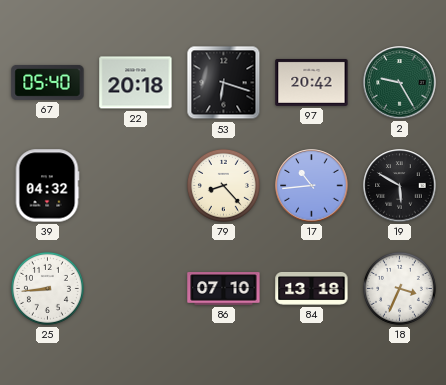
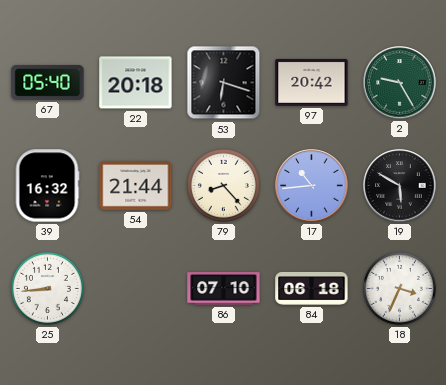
39: 04:32 -> 16:32
54: none -> 21:44
84: 13:18 -> 06:18
